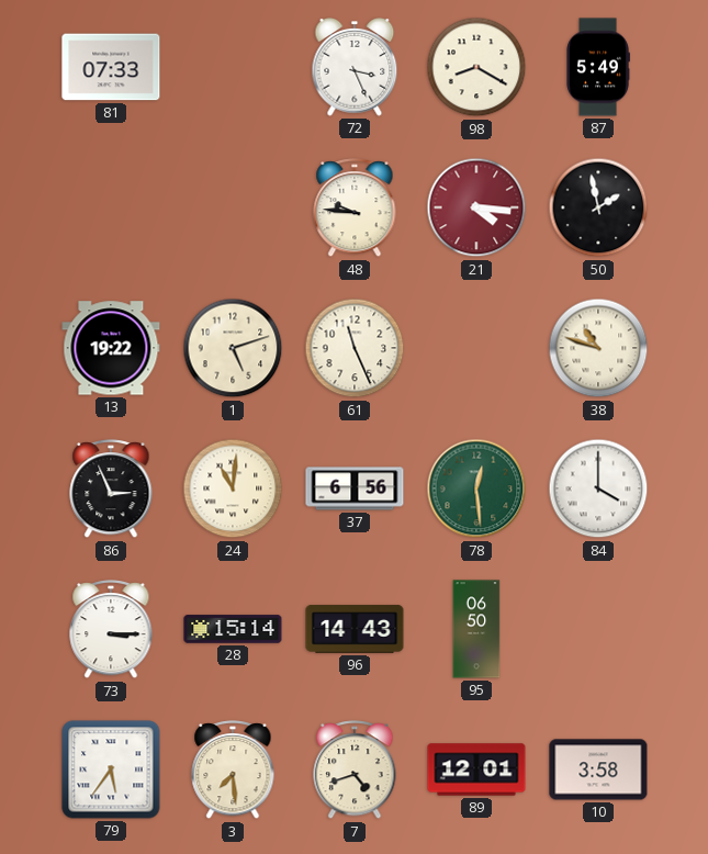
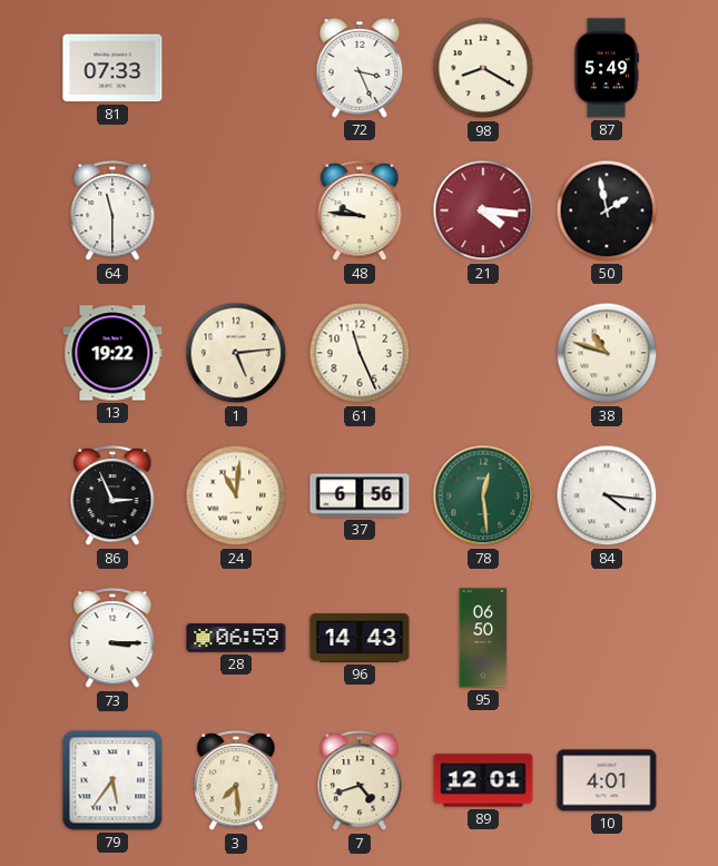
64: none -> 11:30
1: 5:12 -> 5:14
84: 4:00 -> 4:16
28: 15:14 -> 06:59
10: 3:58 -> 4:01
